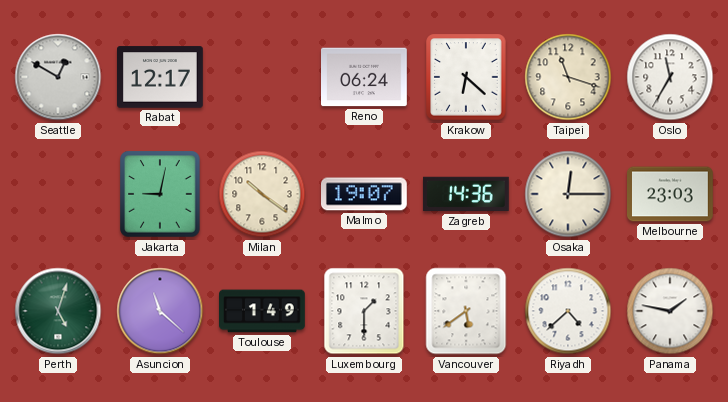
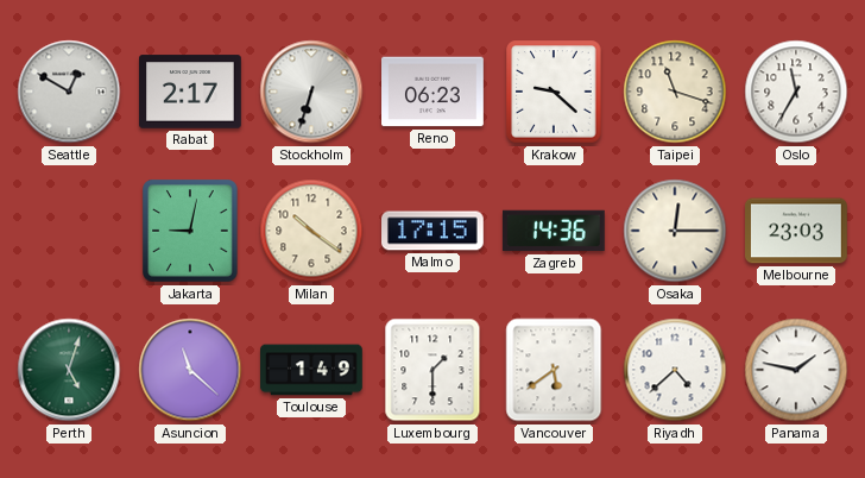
Rabat: 12:17 -> 2:17
Stockholm: none -> 6:33
Reno: 06:24 -> 06:23
Krakow: 6:22 -> 9:22
Malmo: 19:07 -> 17:15
